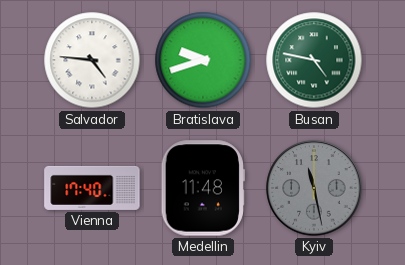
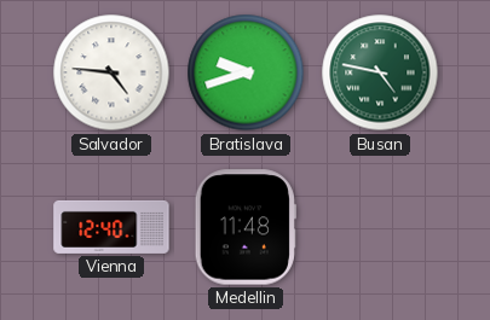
Vienna: 17:40 -> 12:40
Kyiv: 11:28 -> none
